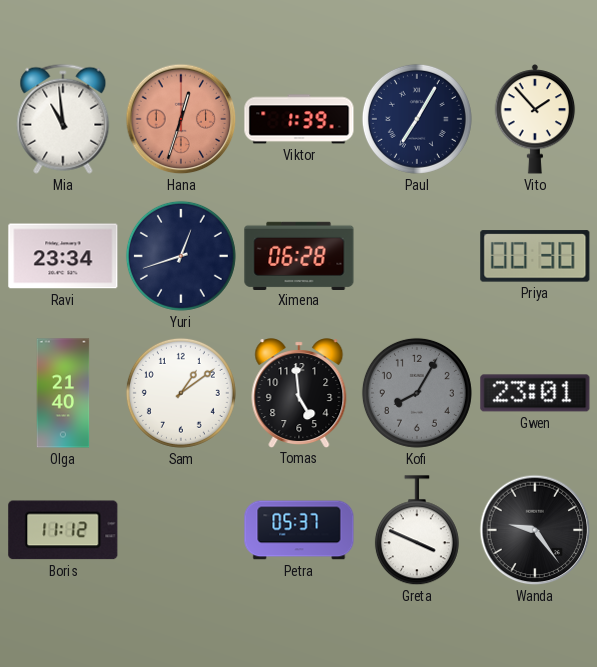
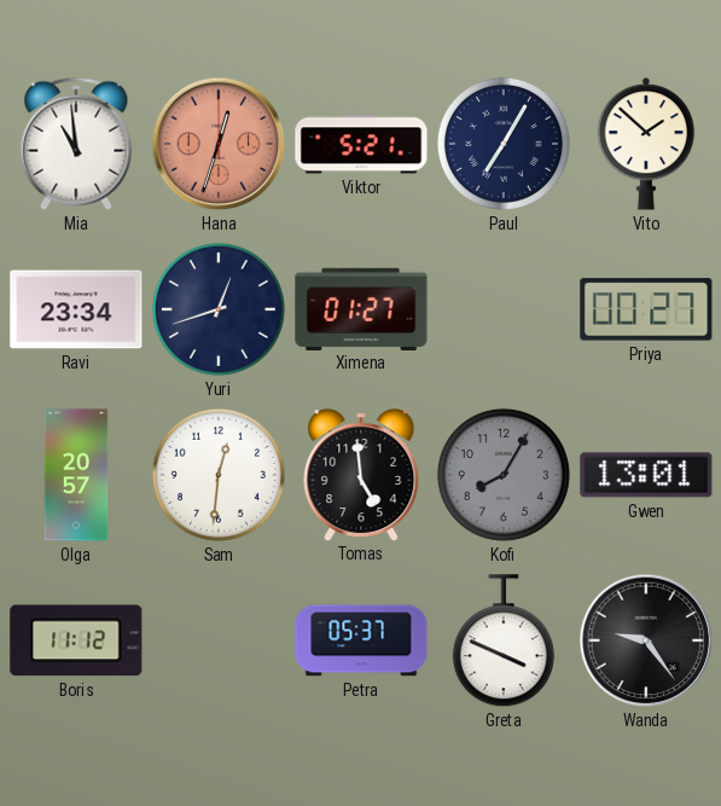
Viktor: 1:39 -> 5:21
Vito: 1:53 -> 1:52
Ximena: 06:28 -> 01:27
Priya: 00:30 -> 00:27
Olga: 21:40 -> 20:57
Sam: 1:09 -> 12:31
Gwen: 23:01 -> 13:01
